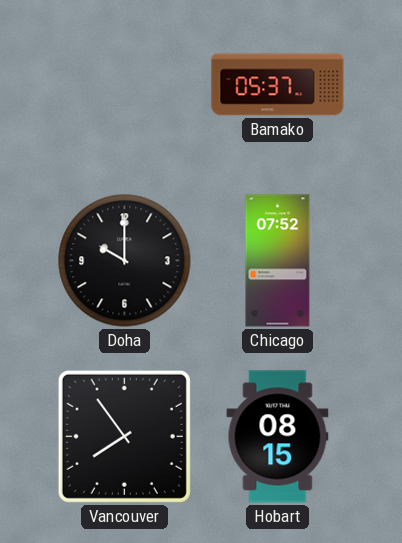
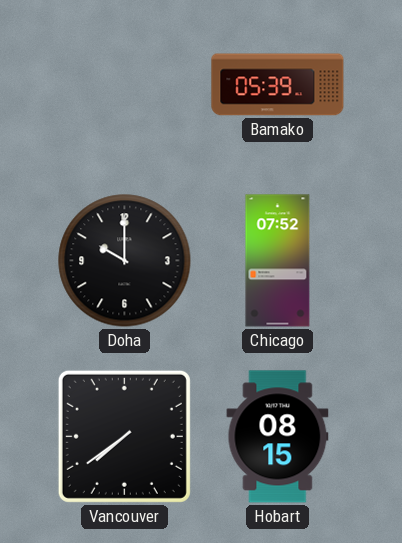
Bamako: 05:37 -> 05:39
Vancouver: 7:54 -> 7:39
